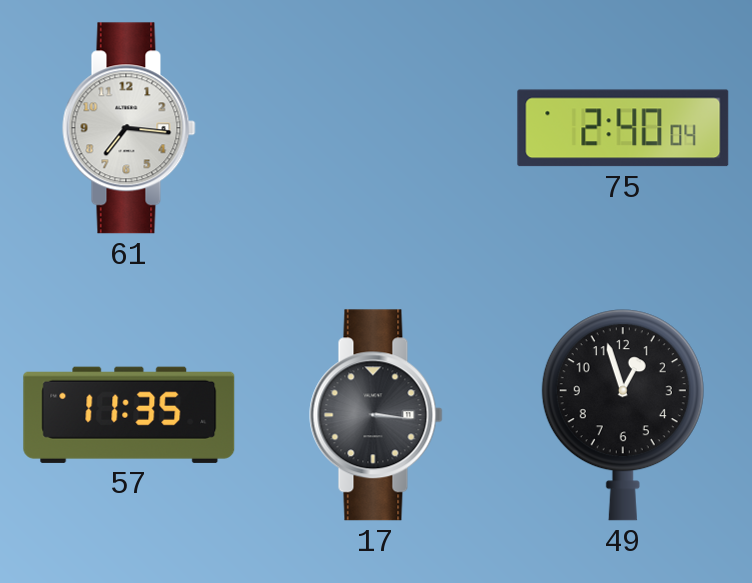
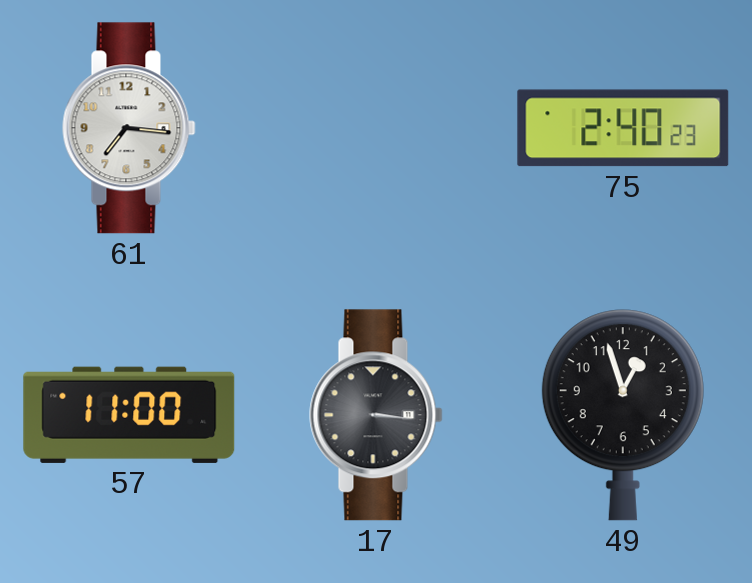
75: 2:40:04 -> 2:40:23
57: 11:35 -> 11:00
